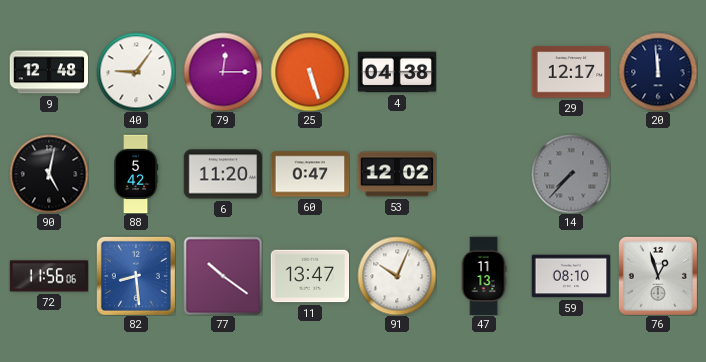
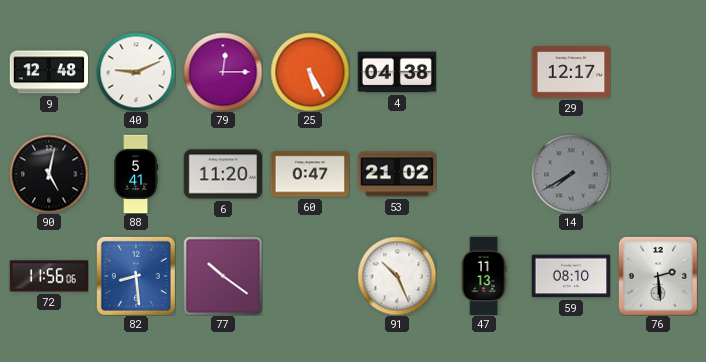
40: 9:06 -> 9:11
25: 5:27 -> 5:25
20: 11:59 -> none
88: 5:42 -> 5:41
53: 12:02 -> 21:02
14: 7:37 -> 7:40
11: 13:47 -> none
91: 10:04 -> 10:26
76: 12:57 -> 2:29
